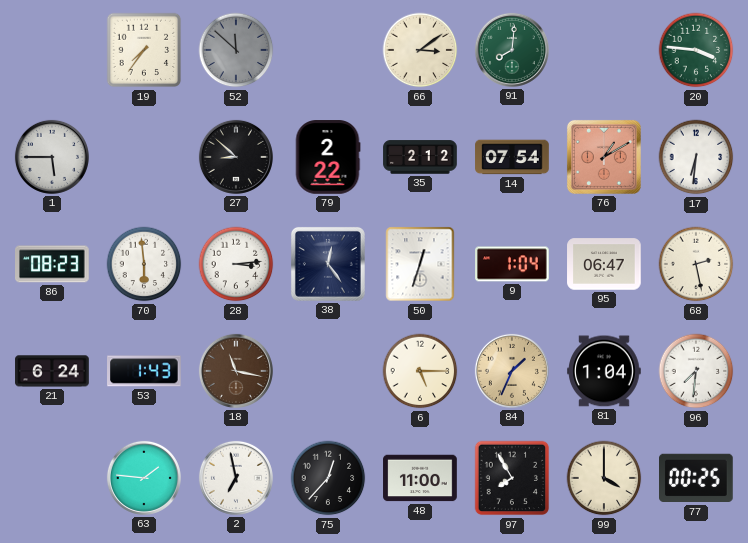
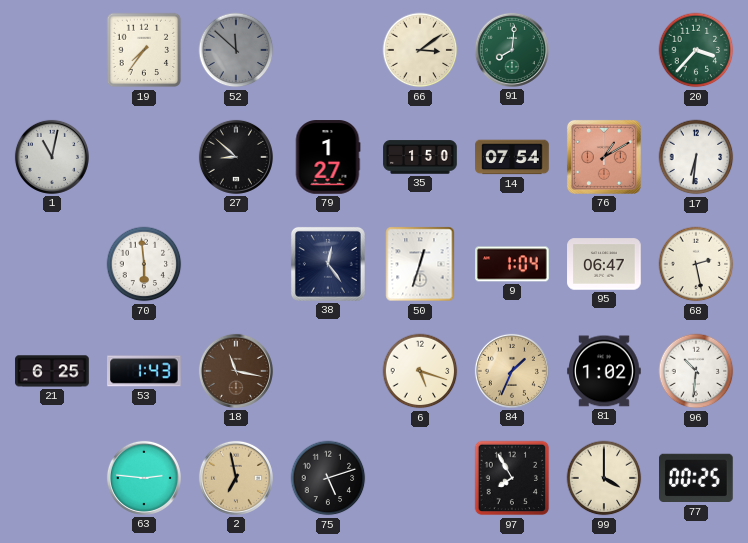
20: 3:46 -> 3:37
1: 5:45 -> 11:02
79: 2:22 -> 1:27
35: 2:12 -> 1:50
86: 08:23 -> none
28: 3:14 -> none
21: 6:24 -> 6:25
6: 5:15 -> 5:18
81: 1:04 -> 1:02
96: 7:31 -> 10:31
63: 1:46 -> 2:46
2 dial: white -> champagne
75: 12:37 -> 5:12
48: 11:00 -> none
